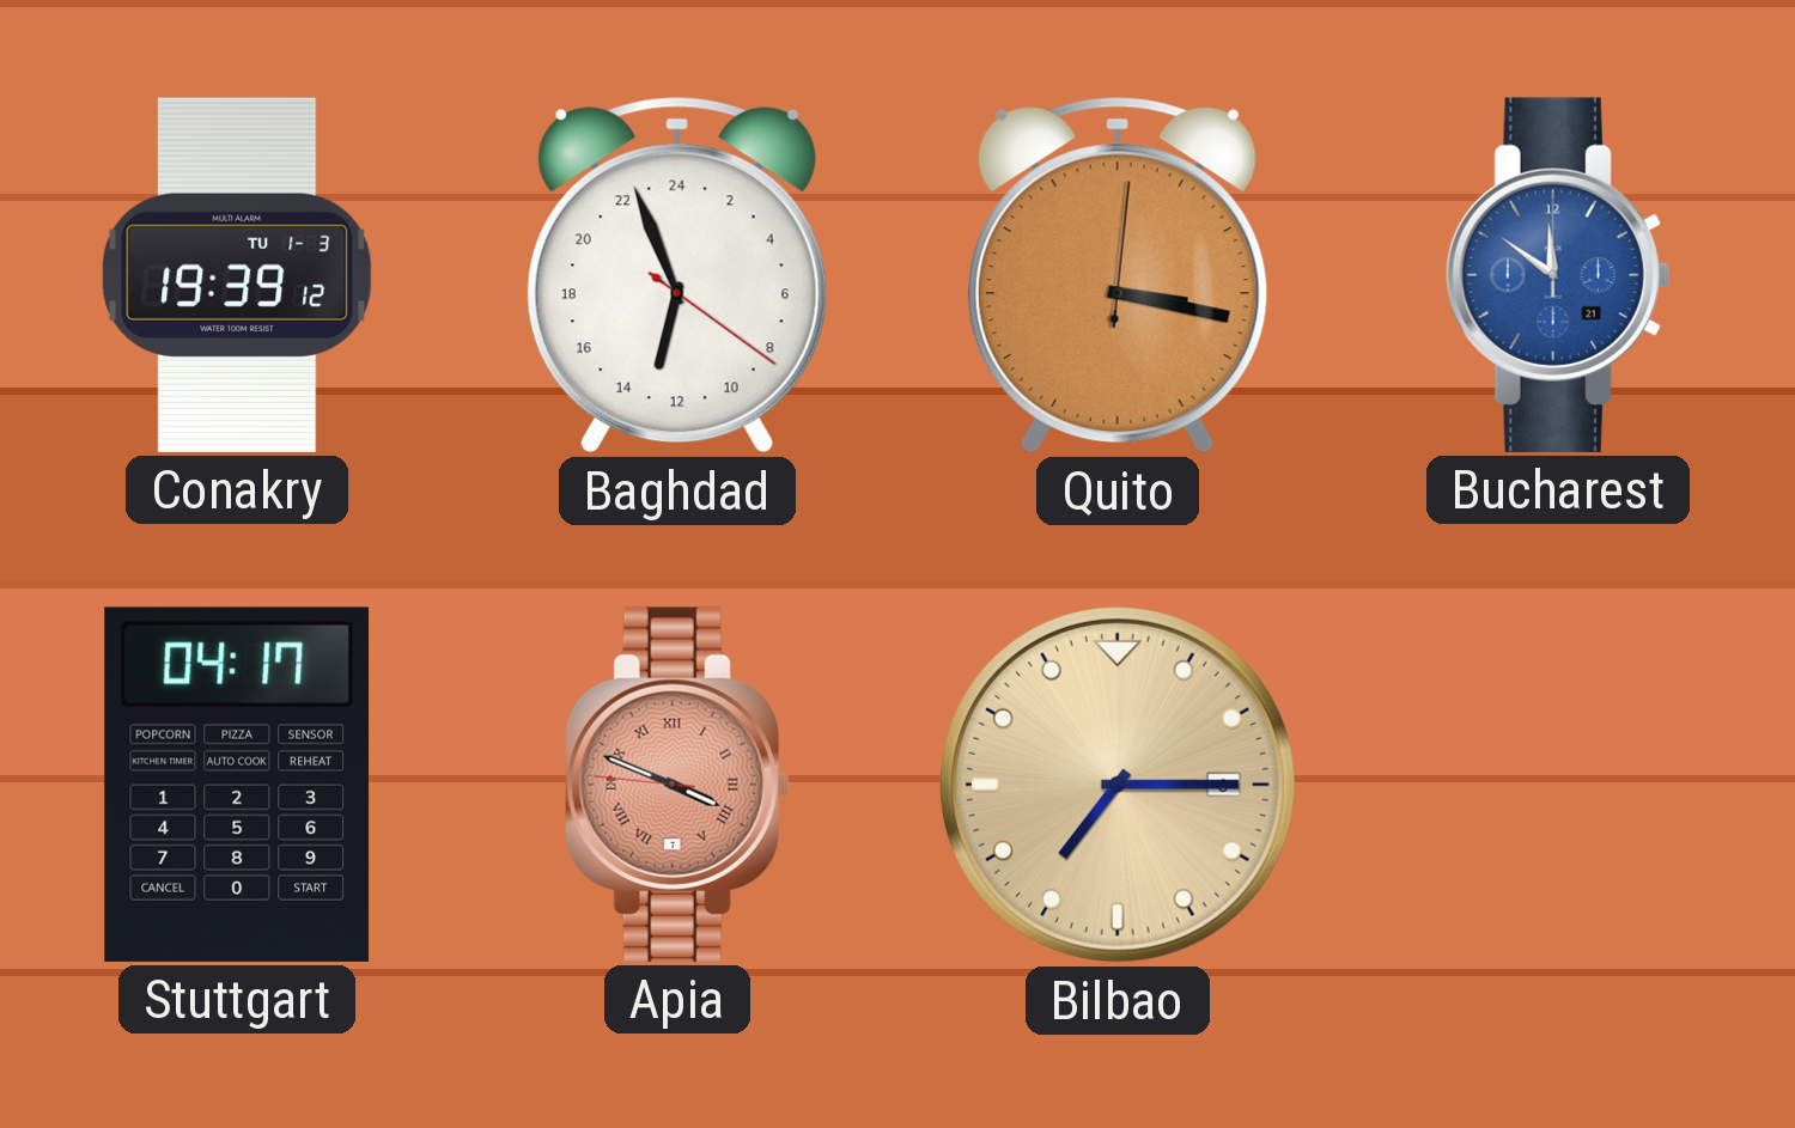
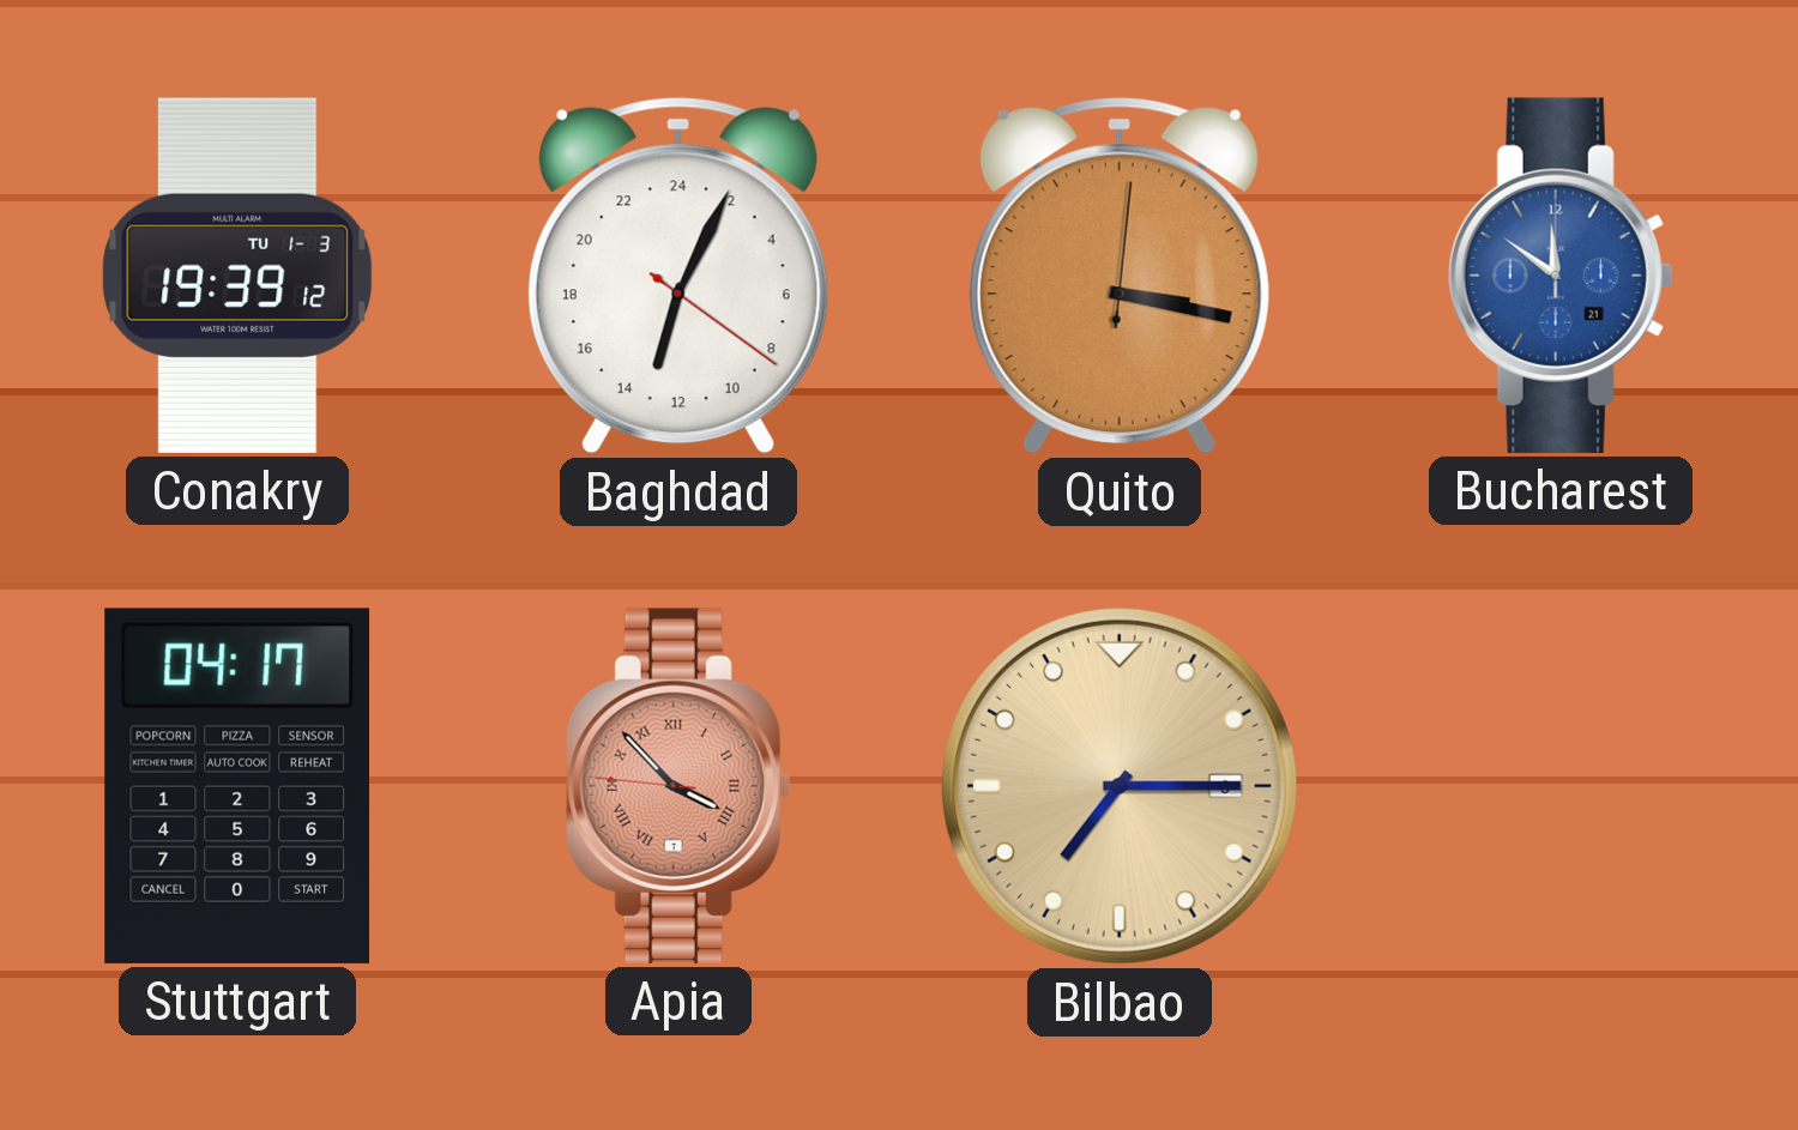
Baghdad: 12:56 -> 13:04
Apia: 3:48 -> 3:52
